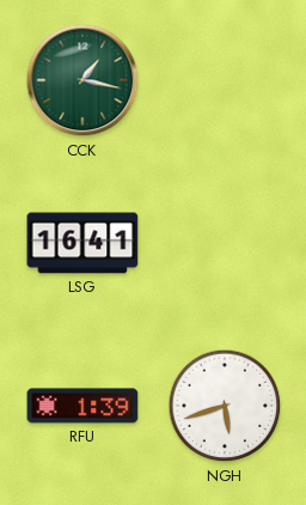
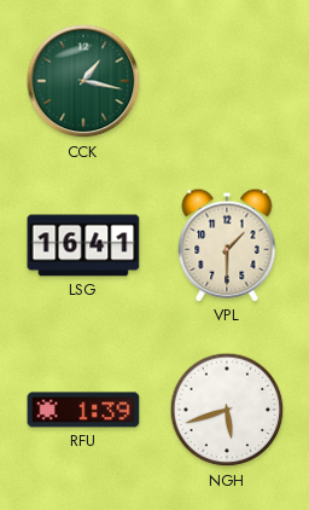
VPL: none -> 1:30
